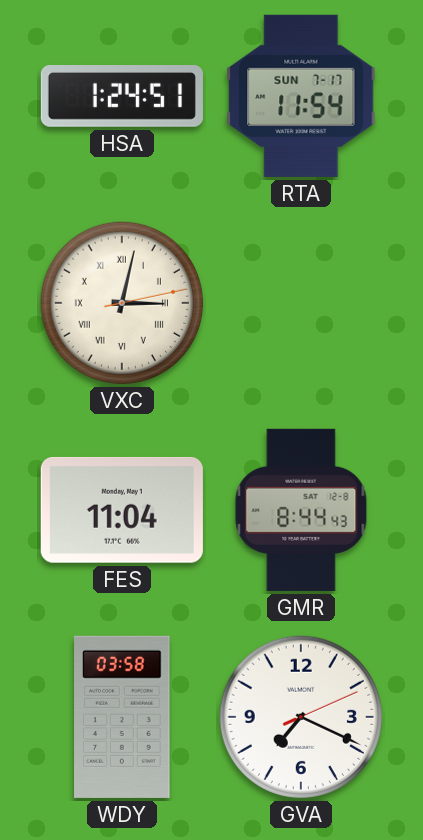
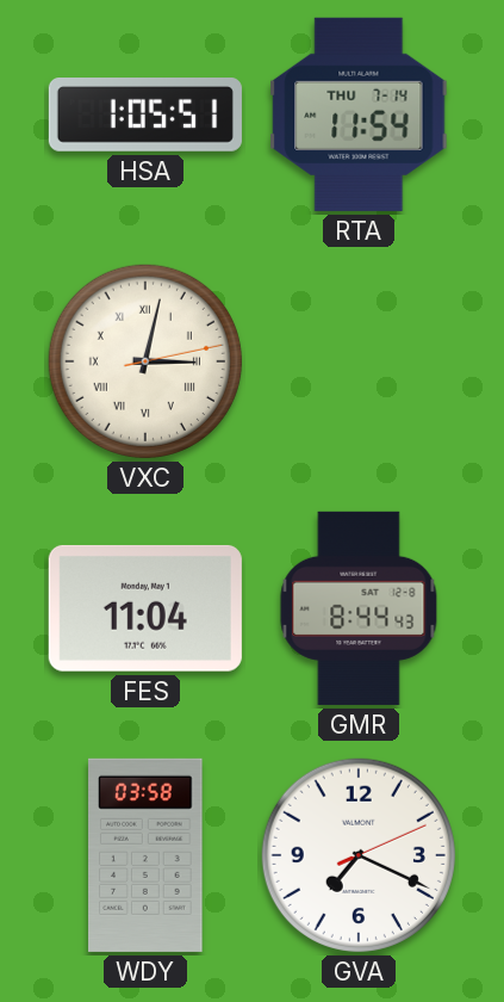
HSA: 1:24 -> 1:05
RTA date: SUN 7-17 -> THU 7-14
